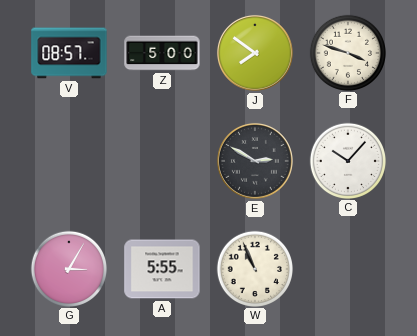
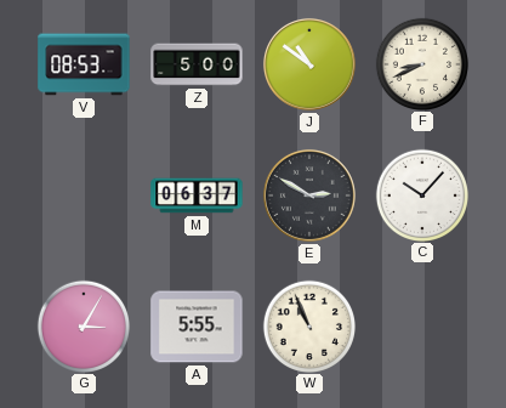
V: 08:57 -> 08:53
J: 7:51 -> 10:51
F: 3:48 -> 8:41
M: none -> 06:37
